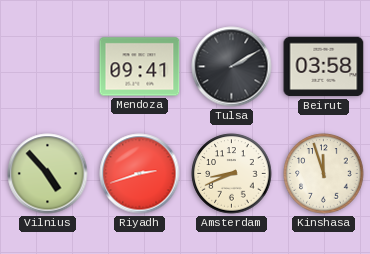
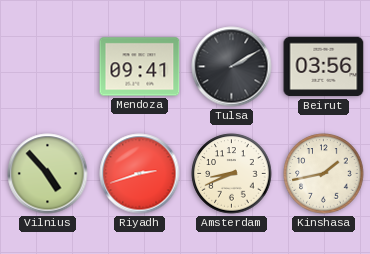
Beirut: 03:58 -> 03:56
Kinshasa: 11:57 -> 1:43
